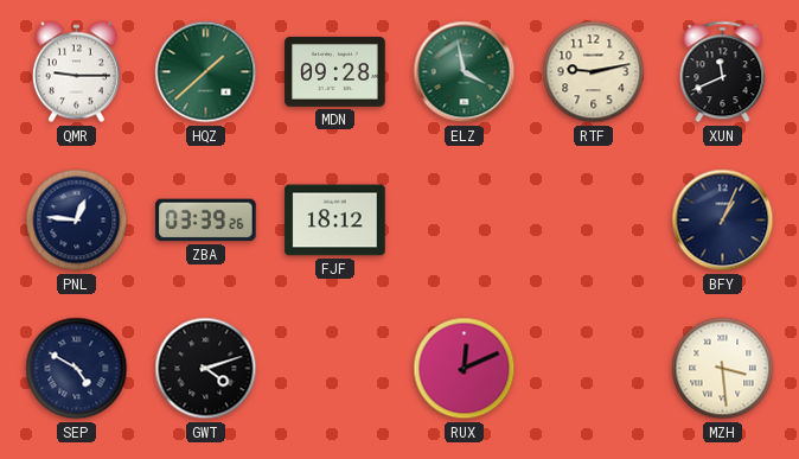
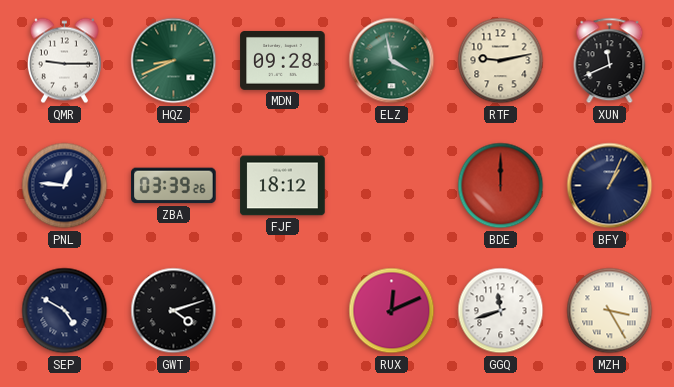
HQZ: 1:38 -> 8:41
BDE: none -> 12:00
GGQ: none -> 11:42
MZH: 3:29 -> 3:25
